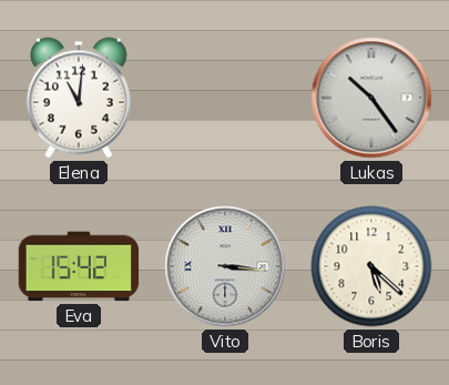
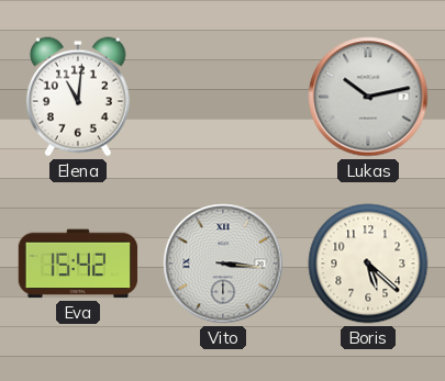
Lukas: 10:24 -> 10:13
